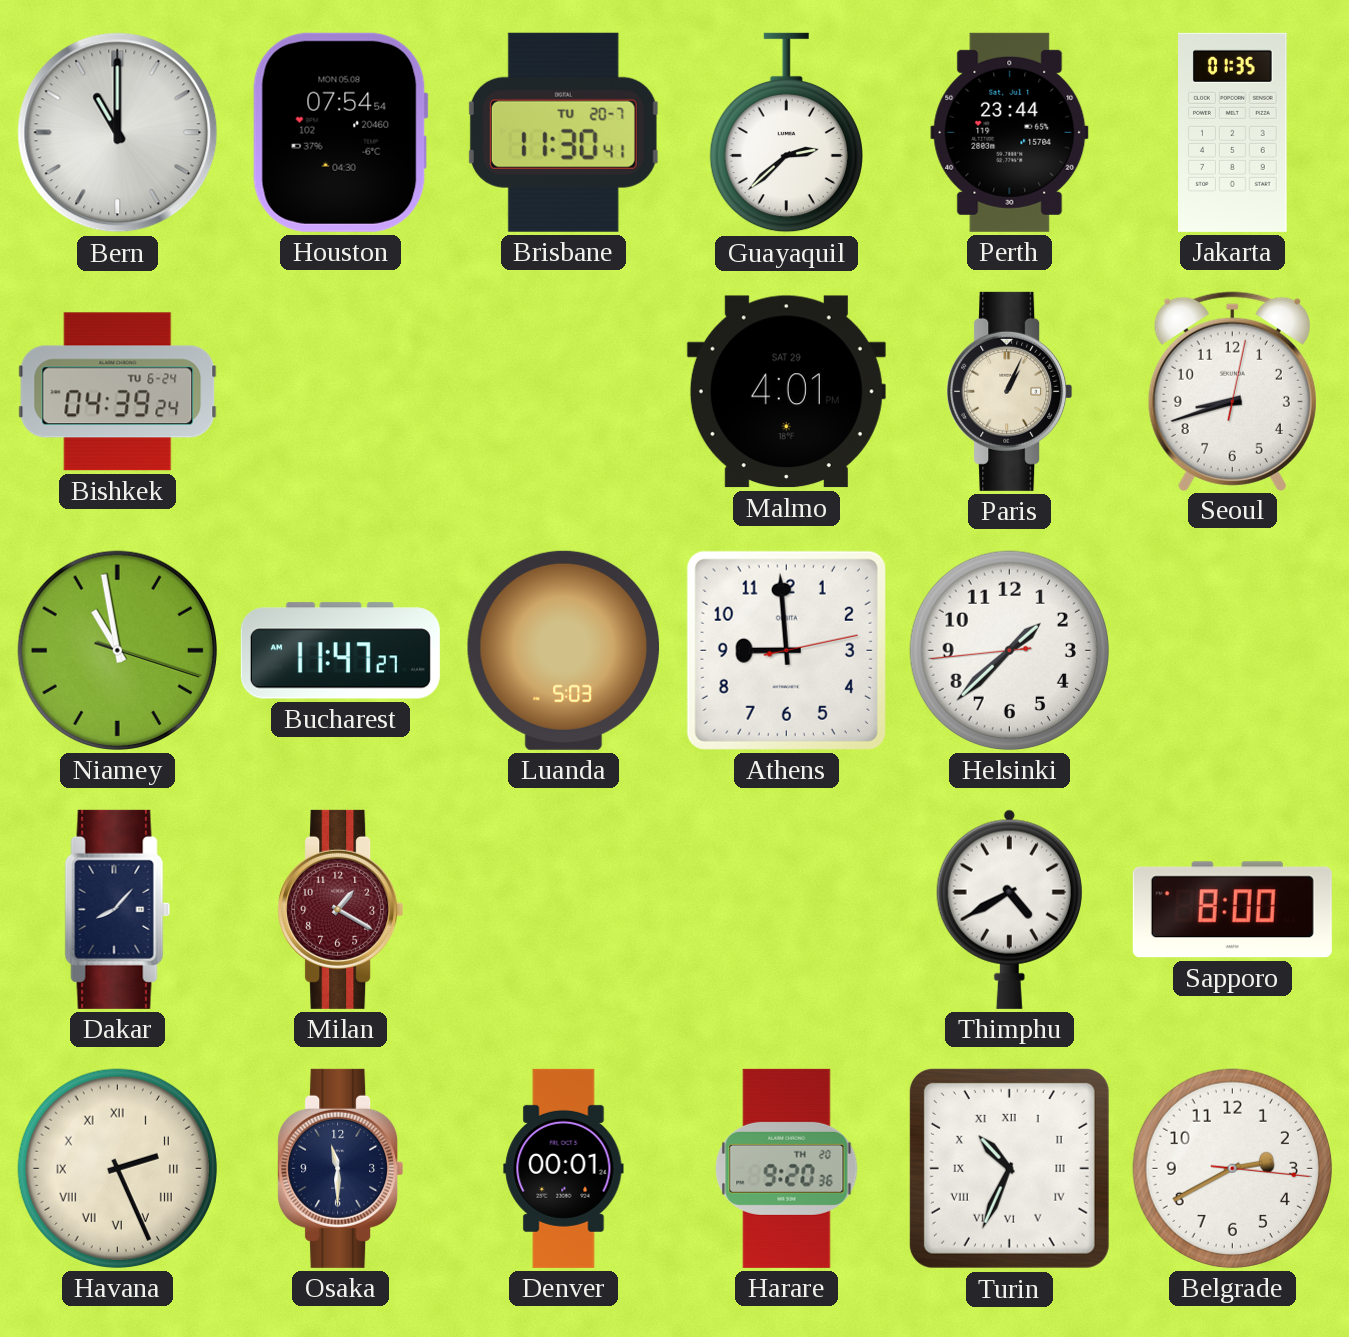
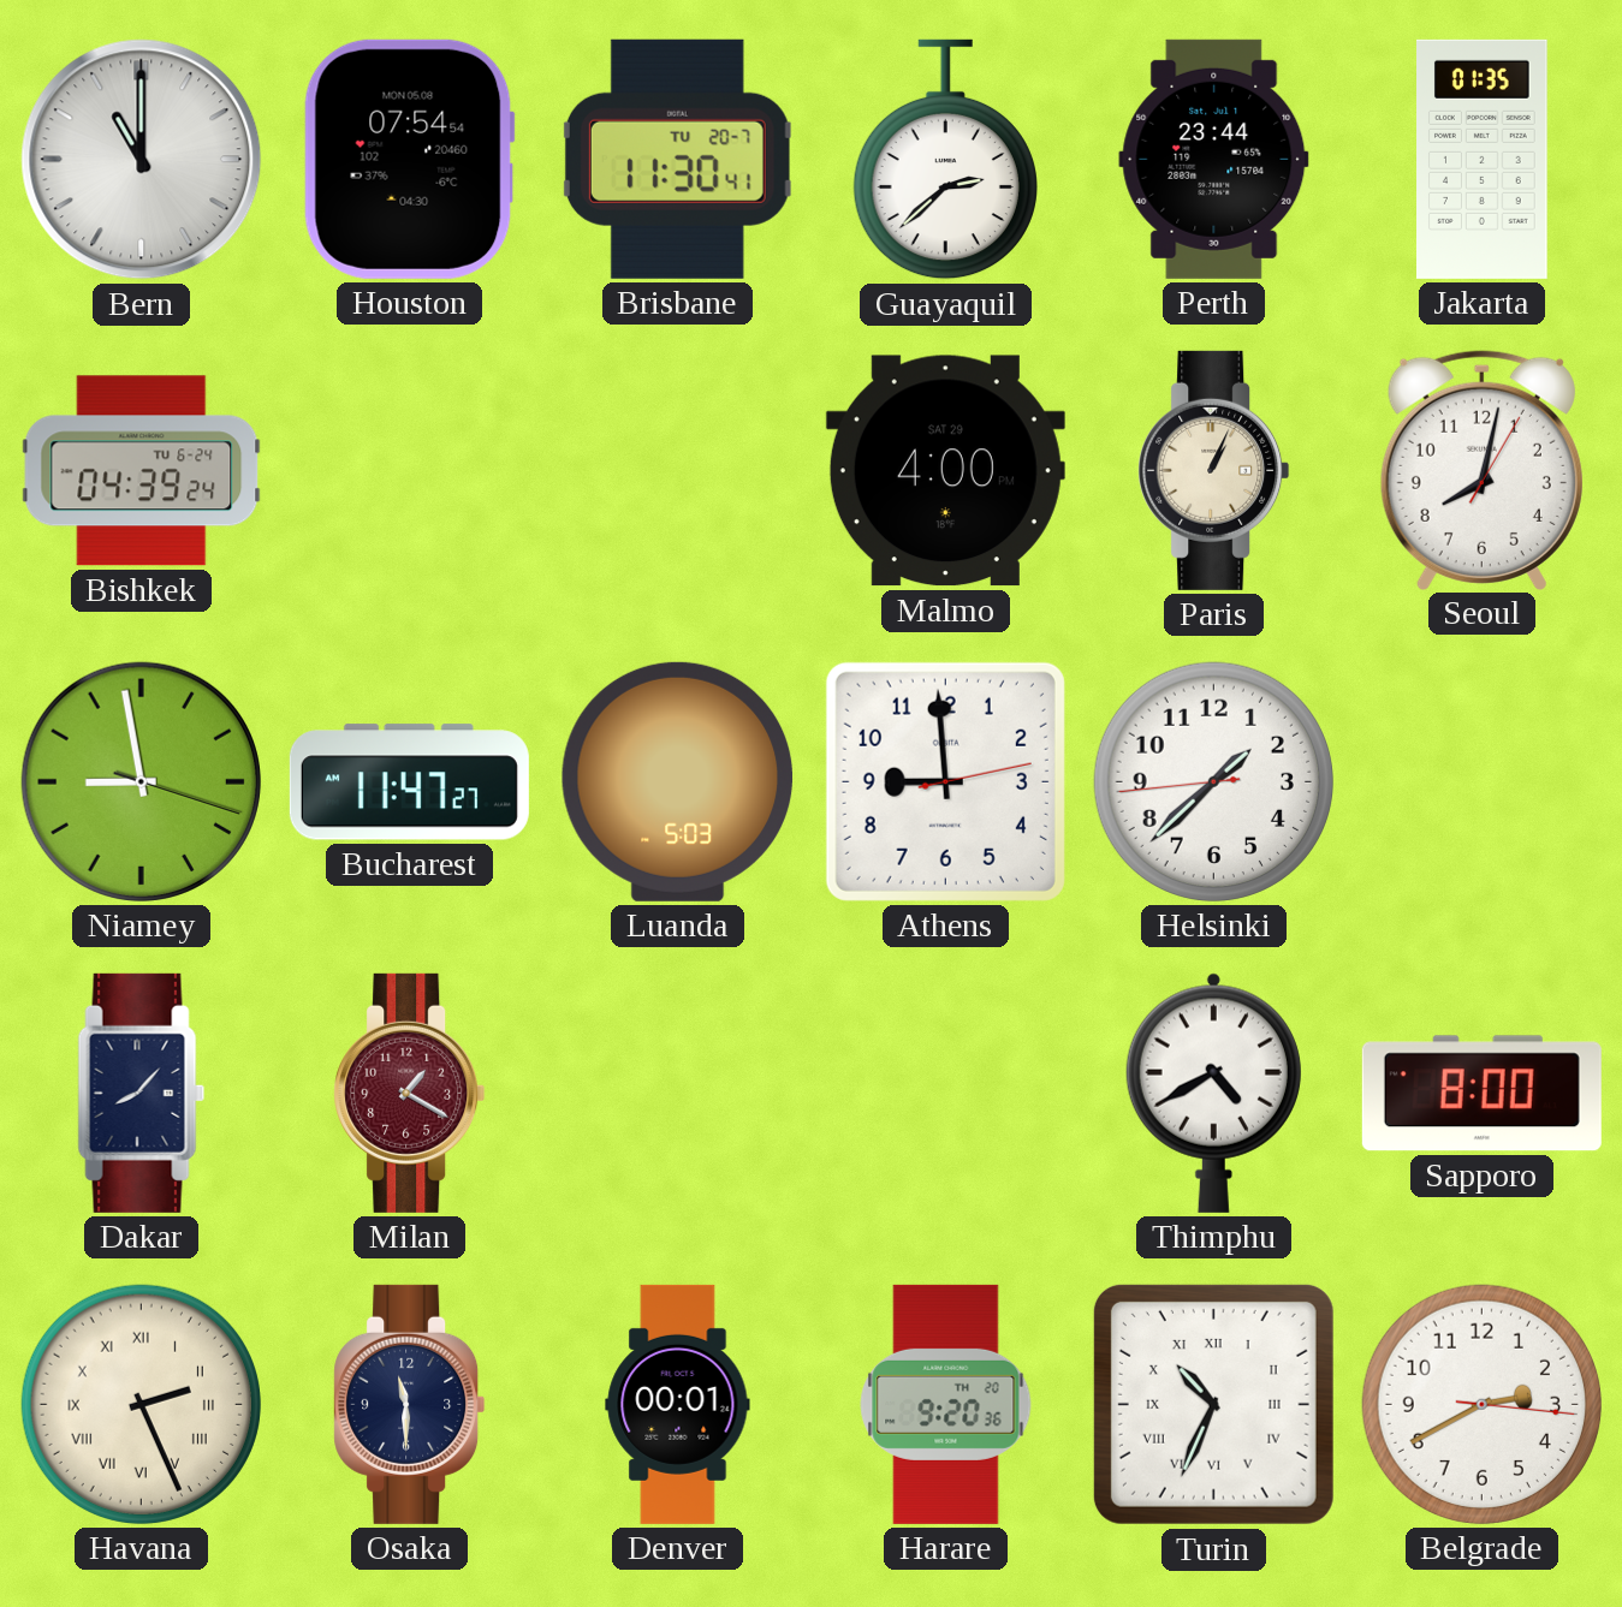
Malmo: 4:01 -> 4:00
Seoul: 8:42 -> 8:02
Niamey: 10:58 -> 8:58
